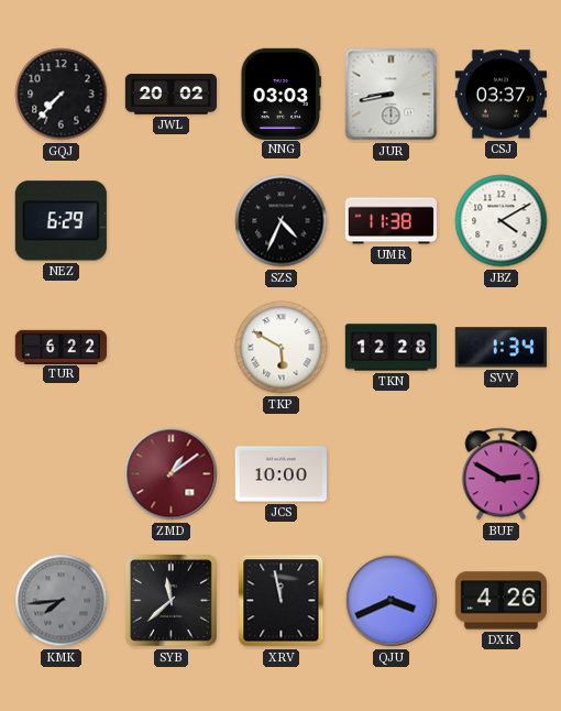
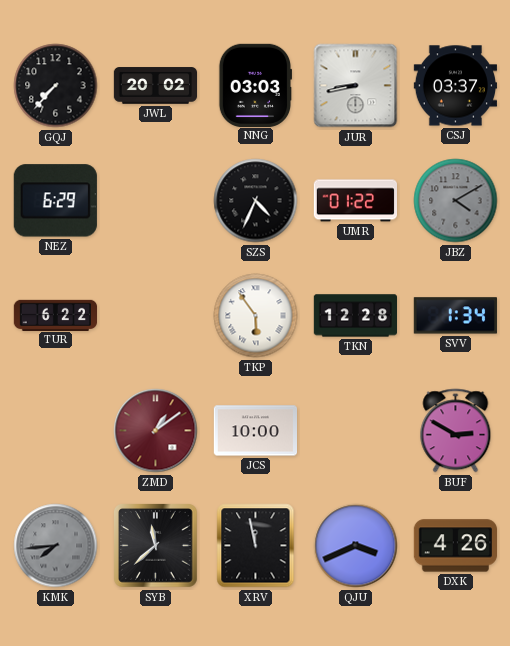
UMR: 11:38 -> 01:22
JBZ dial: white -> grey
TKP: 5:50 -> 5:54
